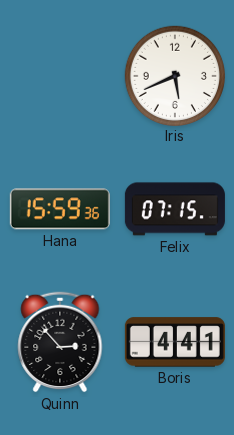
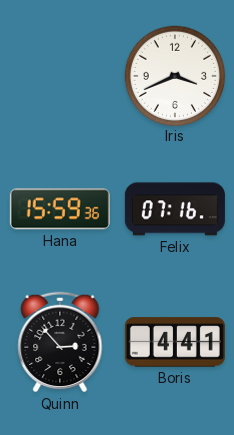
Iris: 5:41 -> 3:41
Felix: 07:15 -> 07:16
